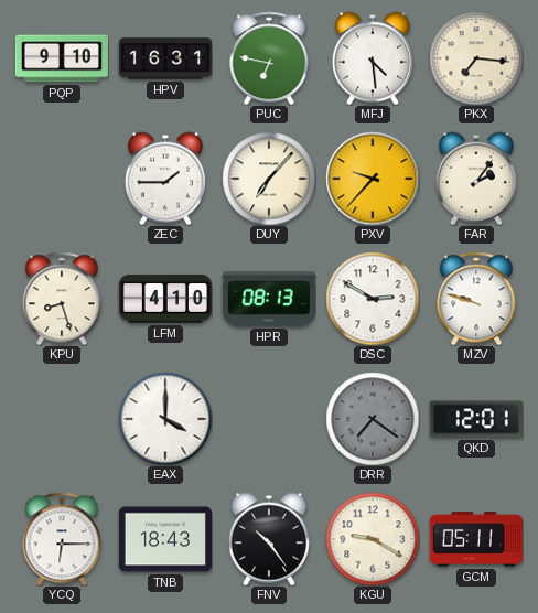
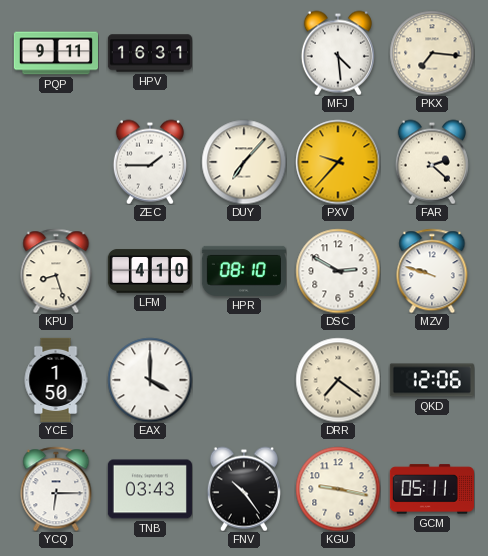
PQP: 9:10 -> 9:11
PUC: 6:47 -> none
FAR: 2:06 -> 2:22
HPR: 08:13 -> 08:10
YCE: none -> 1:50
DRR dial: grey -> cream
QKD: 12:01 -> 12:06
TNB: 18:43 -> 03:43
KGU: 9:20 -> 9:17
